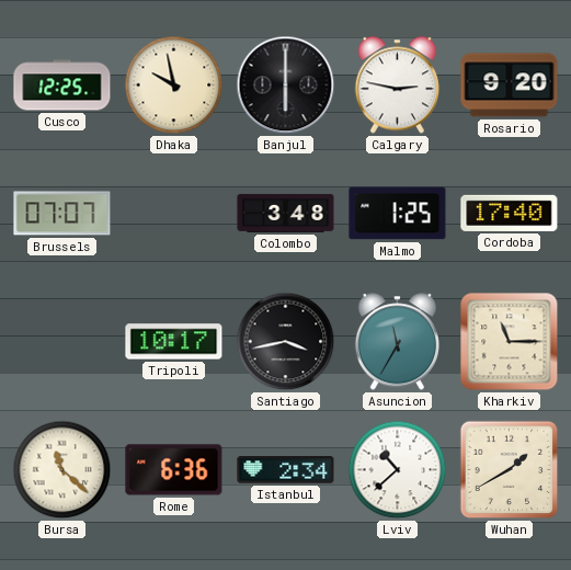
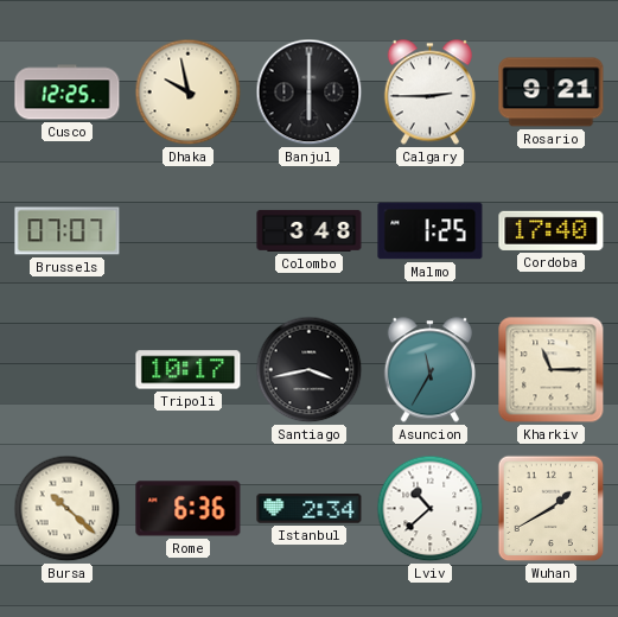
Calgary: 2:47 -> 2:45
Rosario: 9:20 -> 9:21
Bursa: 11:22 -> 10:22
